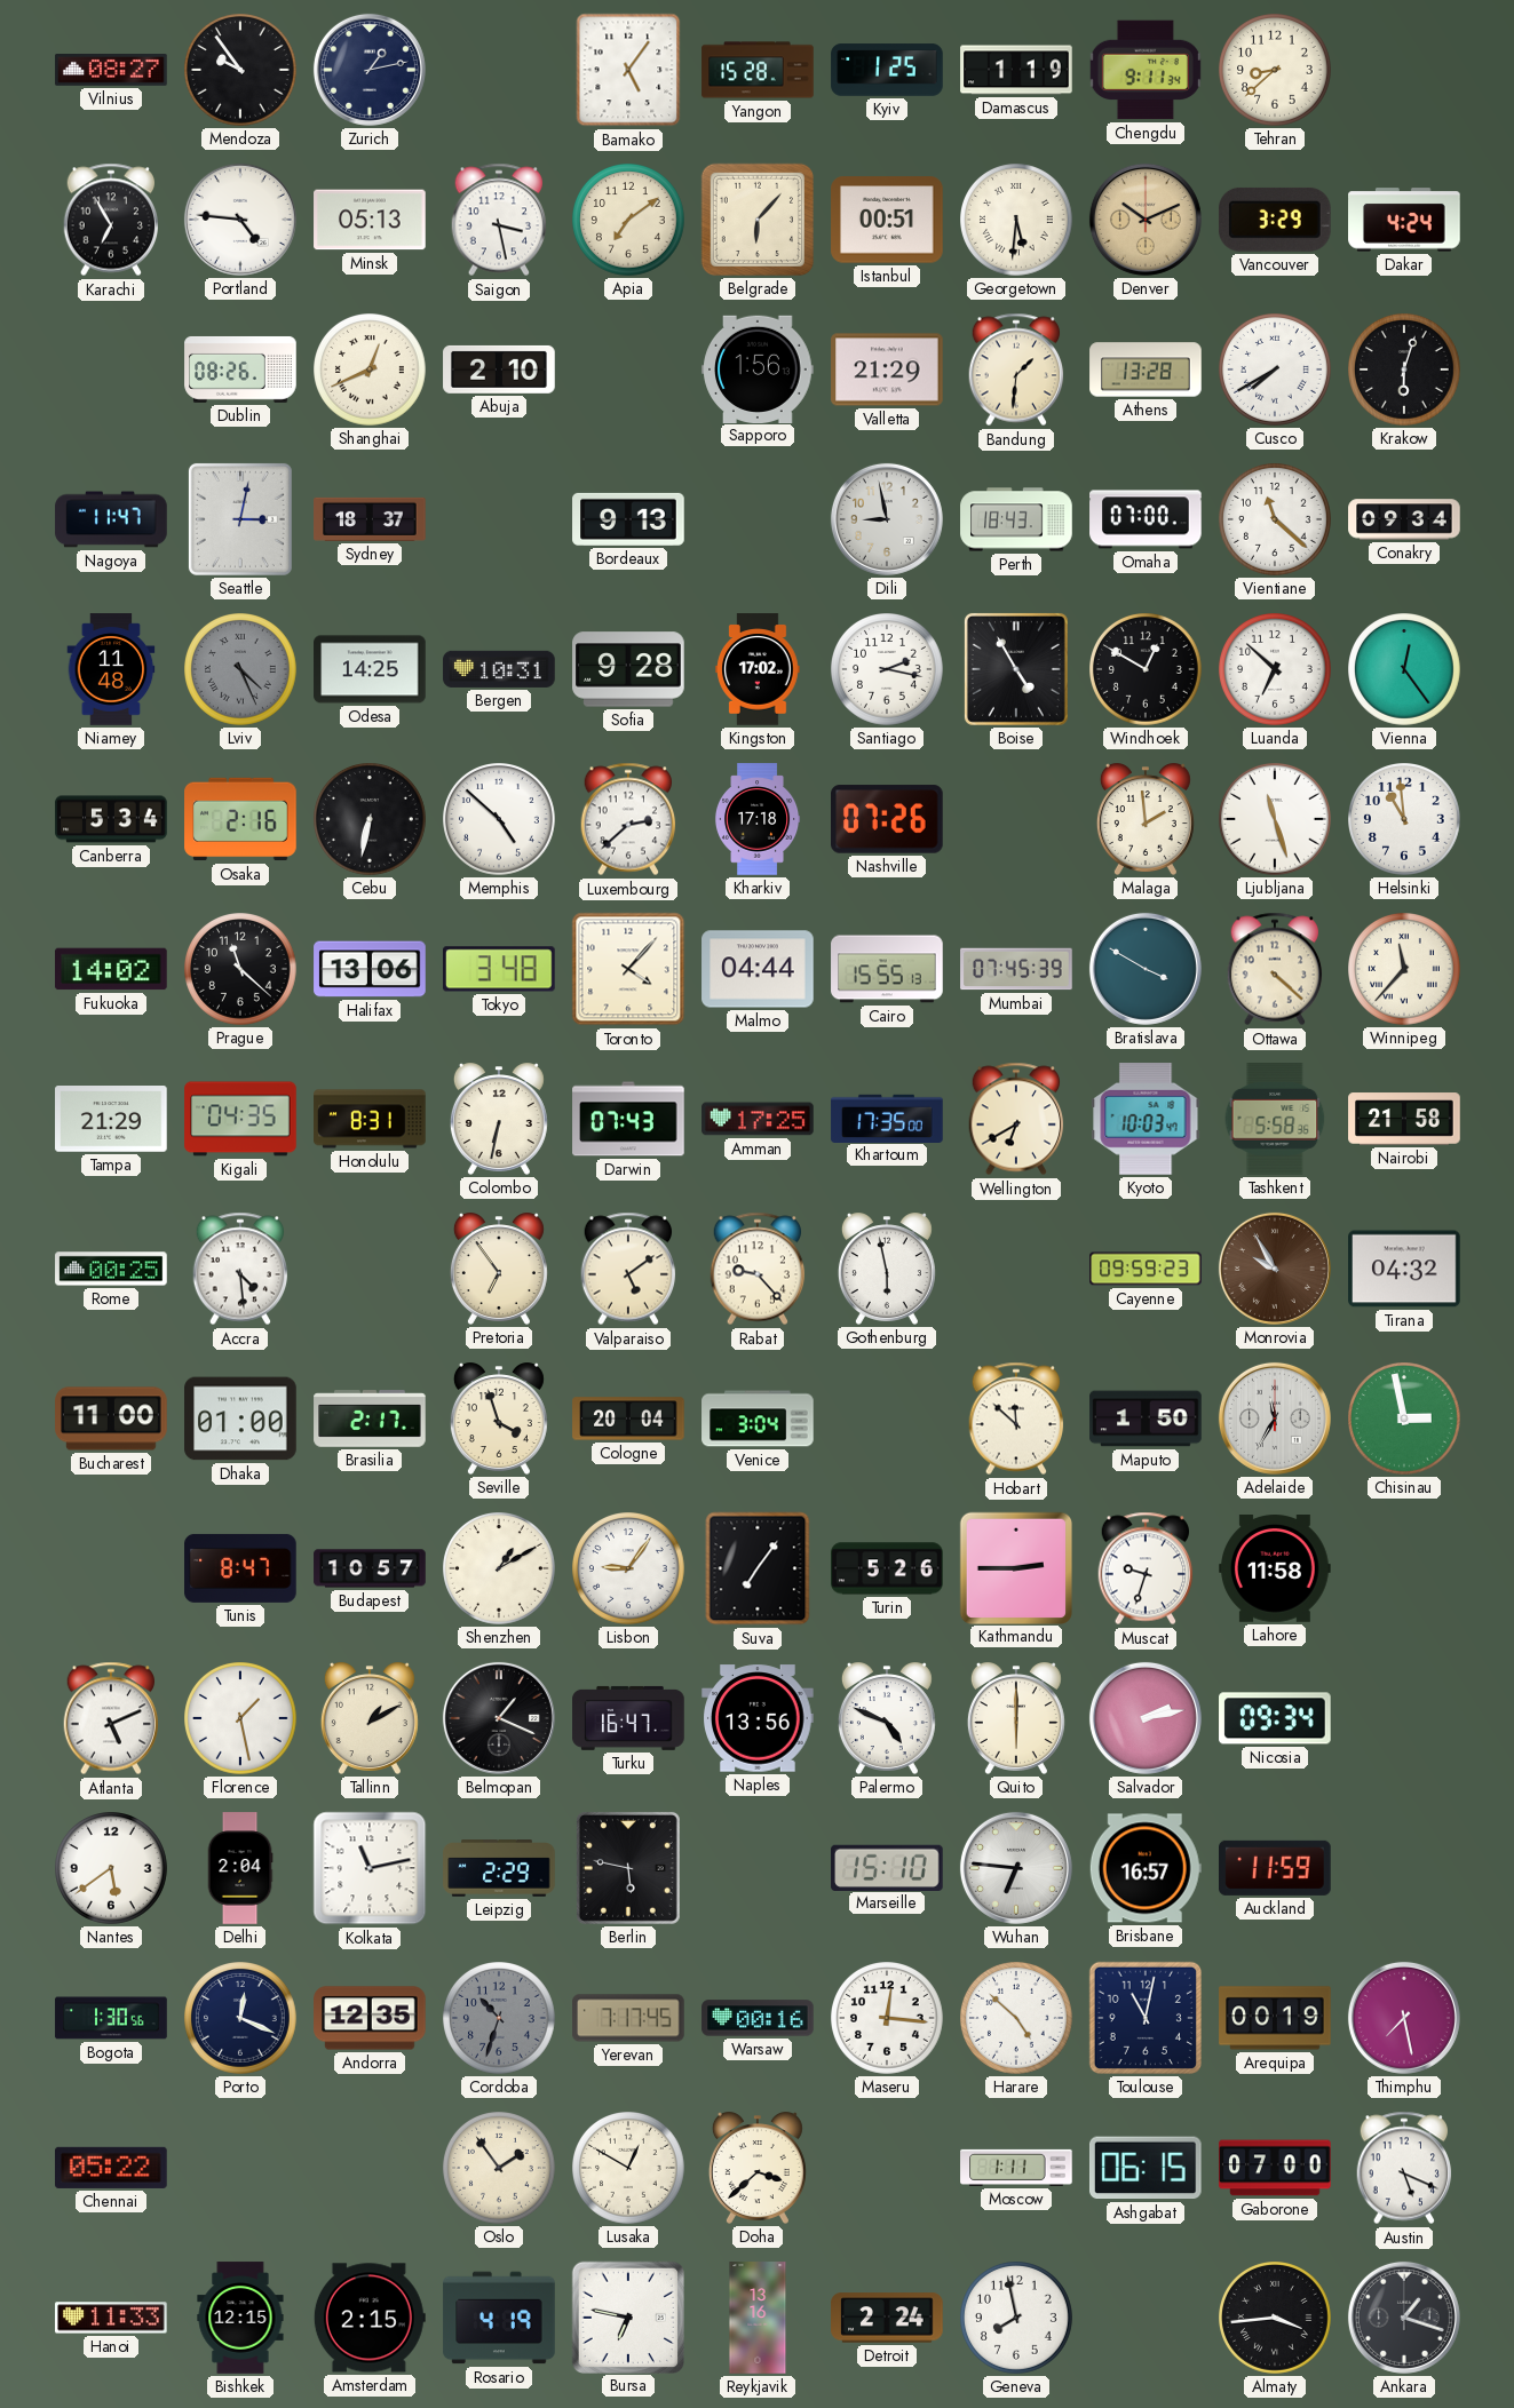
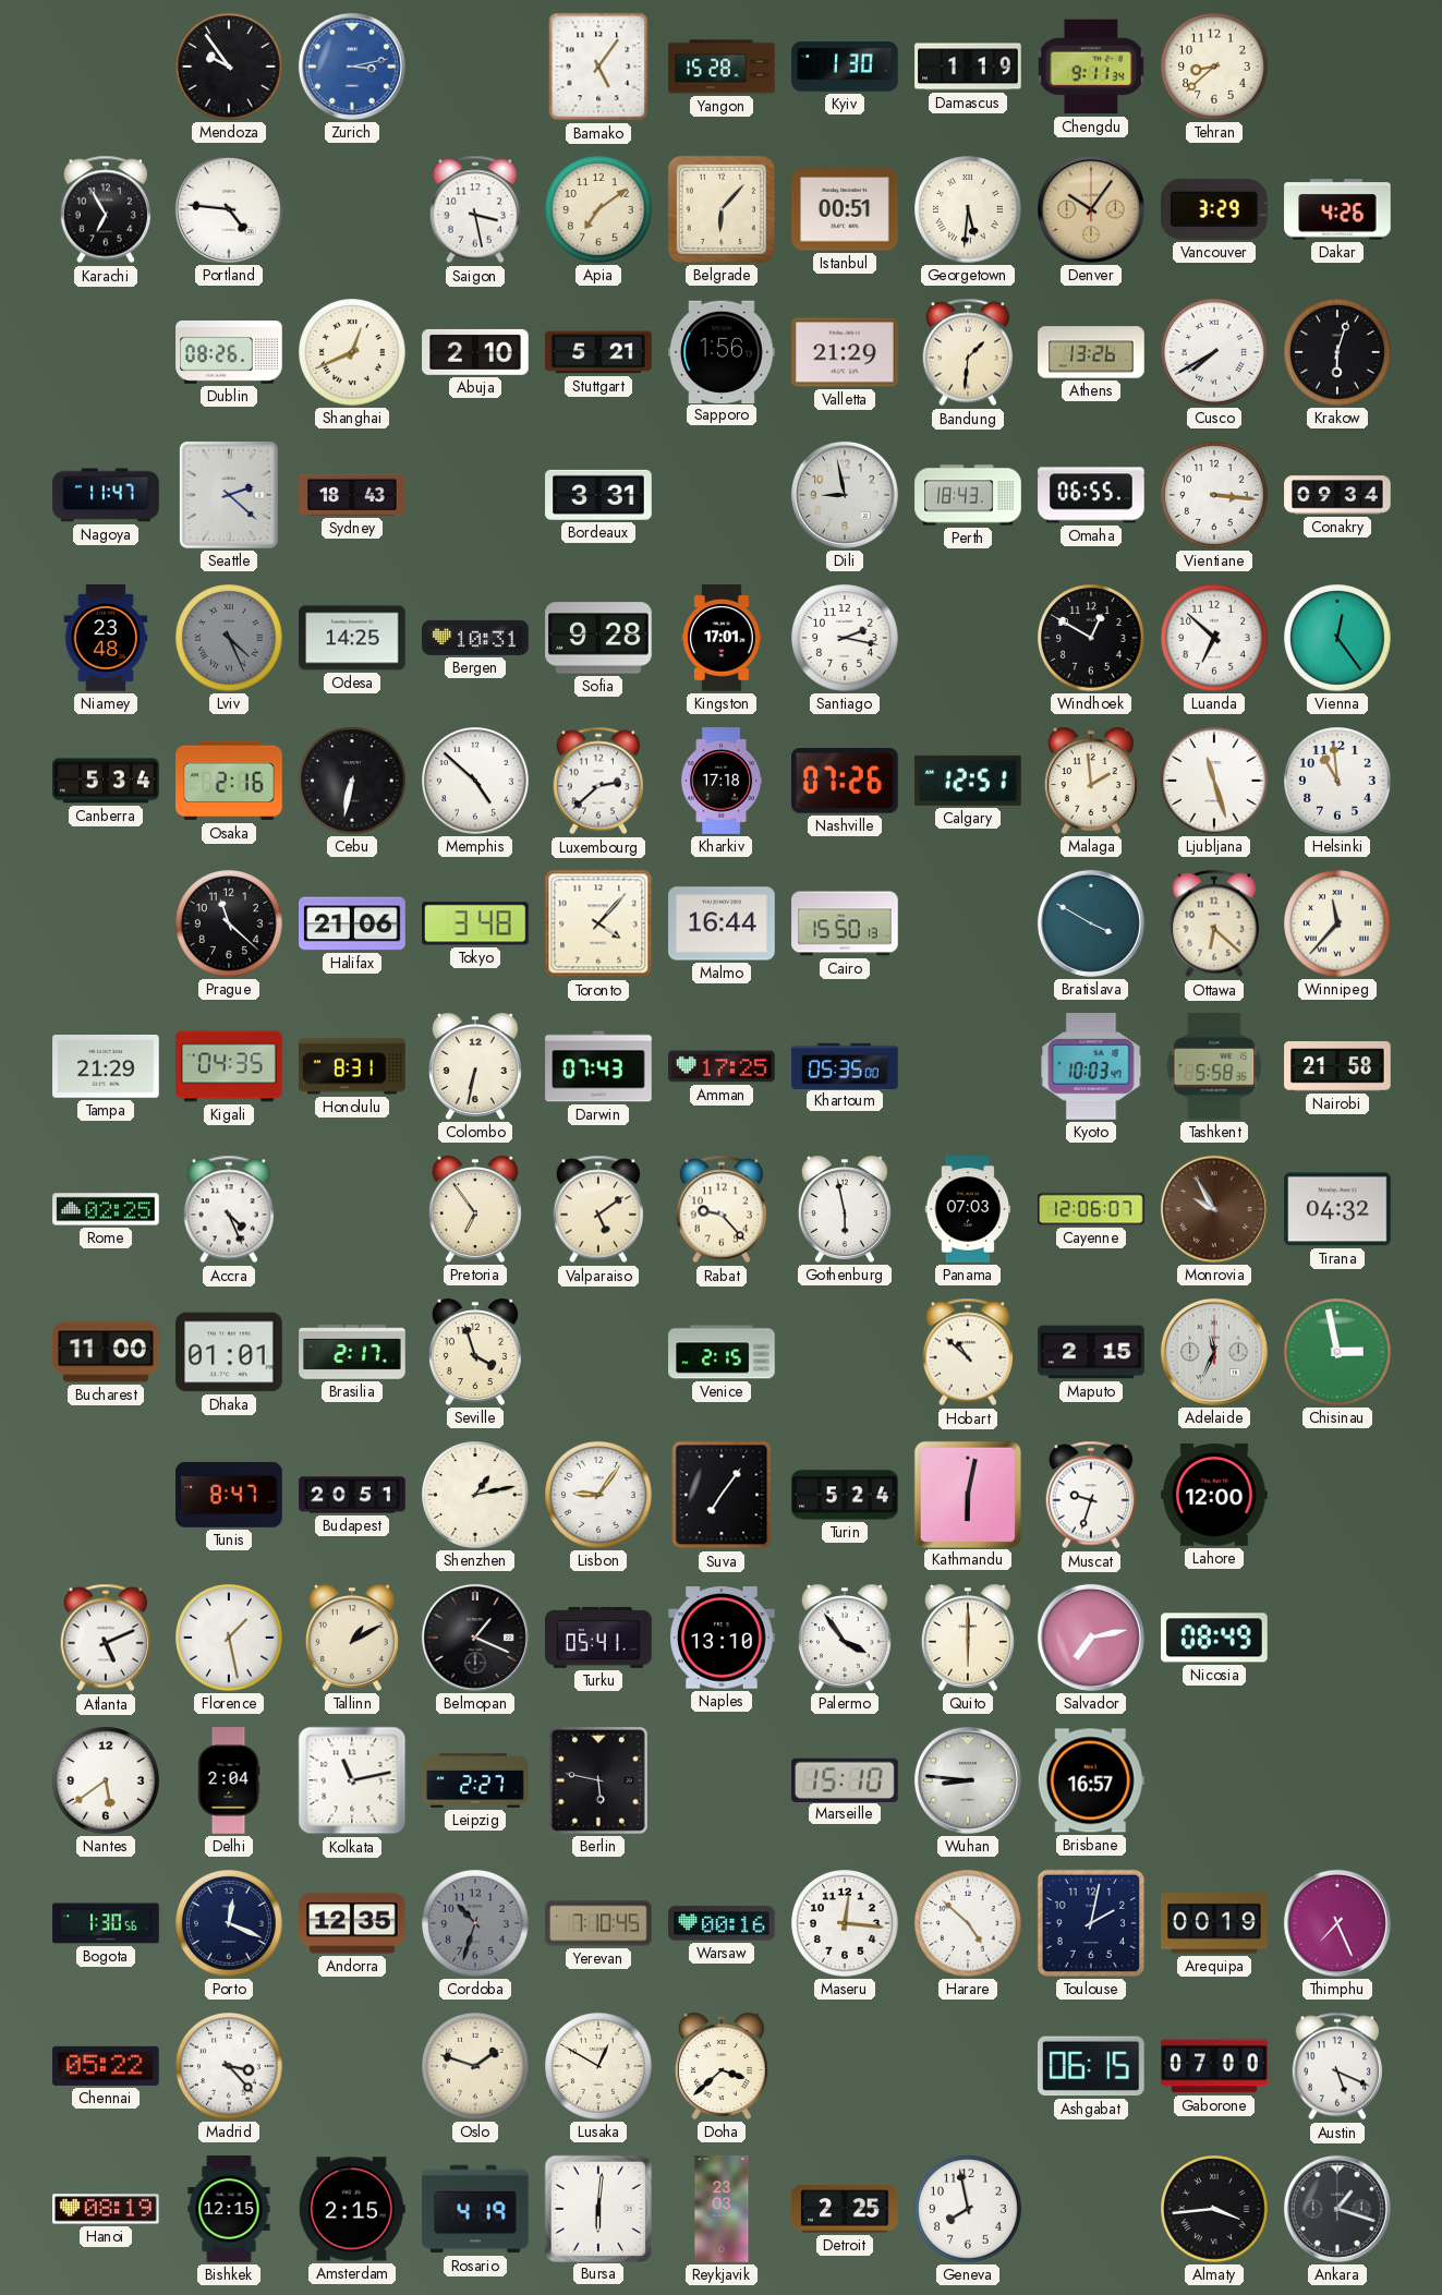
Vilnius: 08:27 -> none
Zurich: 1:13 -> 3:13
Zurich dial: navy -> blue
Kyiv: 1:25 -> 1:30
Minsk: 05:13 -> none
Denver: 10:11 -> 10:06
Dakar: 4:24 -> 4:26
Stuttgart: none -> 5:21
Athens: 13:28 -> 13:26
Seattle: 3:02 -> 2:22
Sydney: 18:37 -> 18:43
Bordeaux: 9:13 -> 3:31
Omaha: 07:00 -> 06:55
Vientiane: 11:22 -> 3:16
Niamey: 11:48 -> 23:48
Kingston: 17:02 -> 17:01
Boise: 4:55 -> none
Calgary: none -> 12:51
Fukuoka: 14:02 -> none
Halifax: 13:06 -> 21:06
Malmo: 04:44 -> 16:44
Cairo: 15:55 -> 15:50
Mumbai: 07:45 -> none
Ottawa: 4:22 -> 6:22
Khartoum: 17:35 -> 05:35
Wellington: 6:40 -> none
Rome: 00:25 -> 02:25
Accra: 4:29 -> 4:26
Panama: none -> 07:03
Cayenne: 09:59 -> 12:06
Dhaka: 01:00 -> 01:01
Cologne: 20:04 -> none
Venice: 3:04 -> 2:15
Hobart: 11:52 -> 10:52
Maputo: 1:50 -> 2:15
Adelaide: 11:35 -> 11:34
Budapest: 10:57 -> 20:51
Shenzhen: 1:10 -> 1:13
Turin: 5:26 -> 5:24
Kathmandu: 2:45 -> 6:02
Lahore: 11:58 -> 12:00
Turku: 16:47 -> 05:41
Naples: 13:56 -> 13:10
Palermo: 4:49 -> 3:54
Salvador: 2:13 -> 7:13
Nicosia: 09:34 -> 08:49
Leipzig: 2:29 -> 2:27
Wuhan: 6:46 -> 8:46
Auckland: 11:59 -> none
Yerevan: 7:17 -> 7:10
Toulouse: 11:02 -> 2:02
Thimphu: 7:28 -> 7:26
Madrid: none -> 3:23
Oslo: 1:54 -> 1:48
Moscow: 1:11 -> none
Hanoi: 11:33 -> 08:19
Bursa: 6:47 -> 6:01
Reykjavik: 13:16 -> 23:03
Detroit: 2:24 -> 2:25
